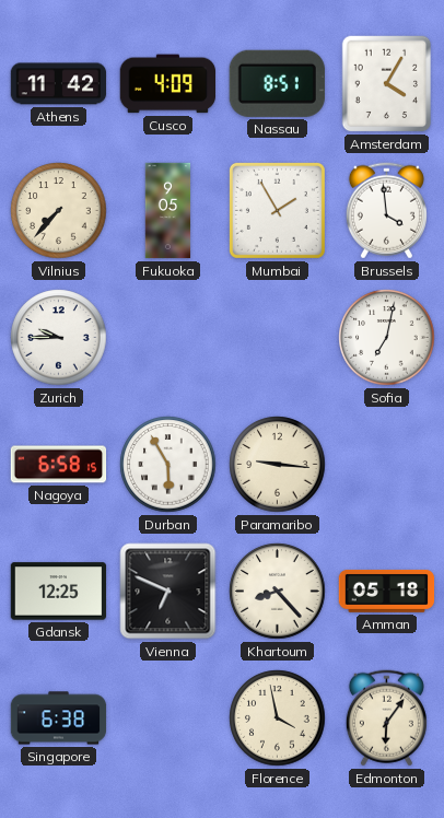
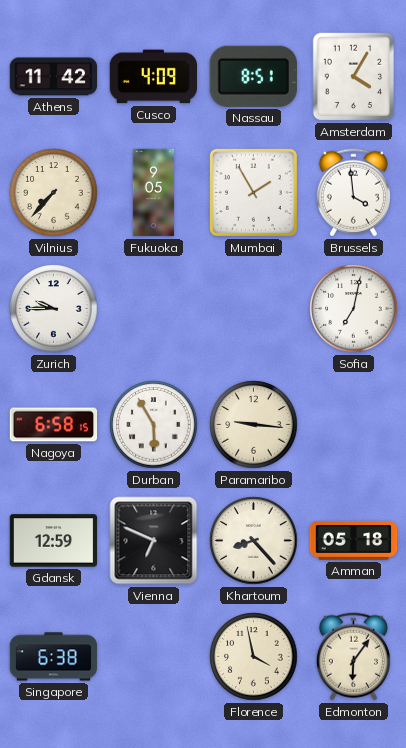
Gdansk: 12:25 -> 12:59
